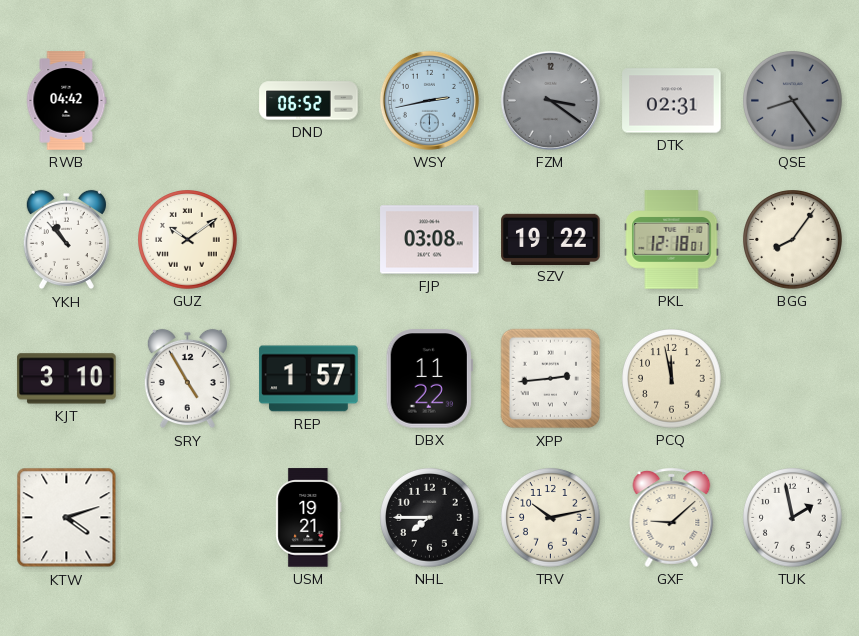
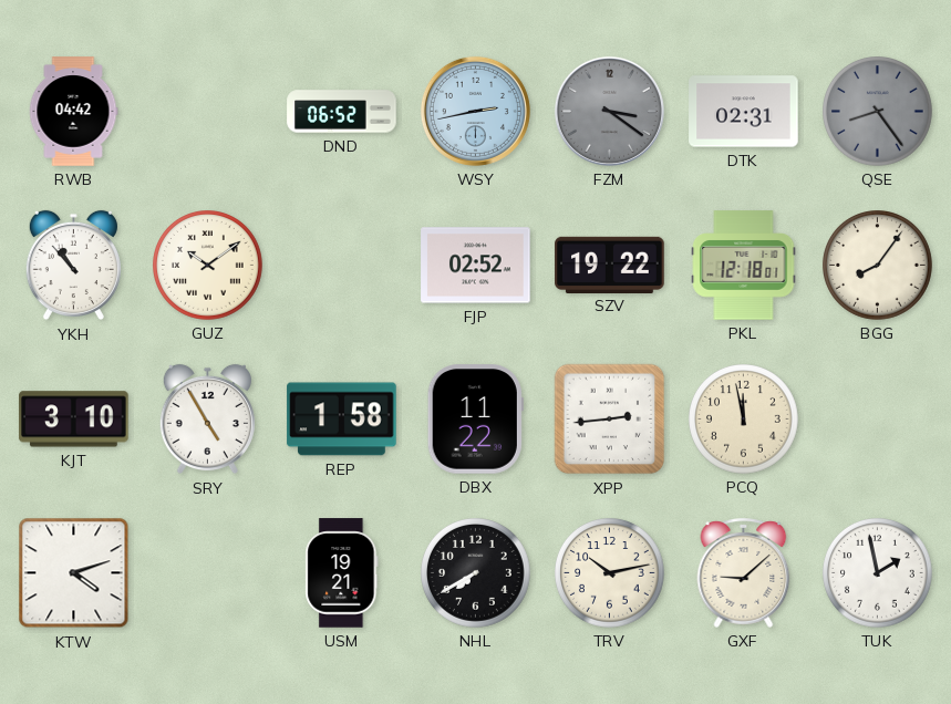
FJP: 03:08 -> 02:52
REP: 1:57 -> 1:58
NHL: 7:45 -> 7:40
